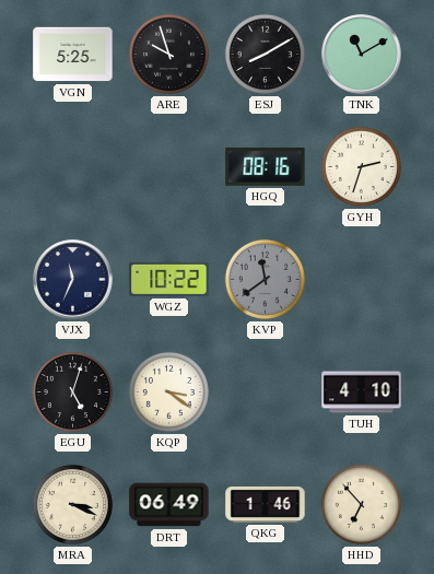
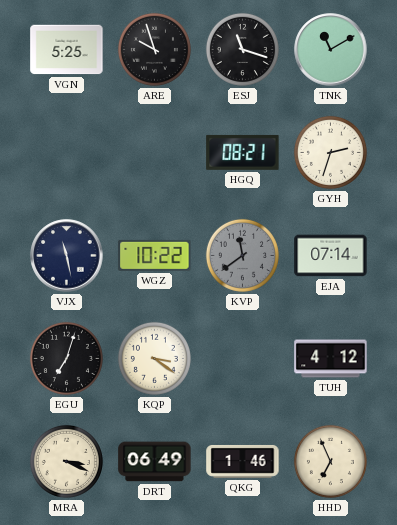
ESJ: 8:10 -> 11:18
HGQ: 08:16 -> 08:21
VJX: 11:34 -> 11:28
EJA: none -> 07:14
EGU: 5:03 -> 7:03
TUH: 4:10 -> 4:12
HHD: 6:53 -> 6:56
